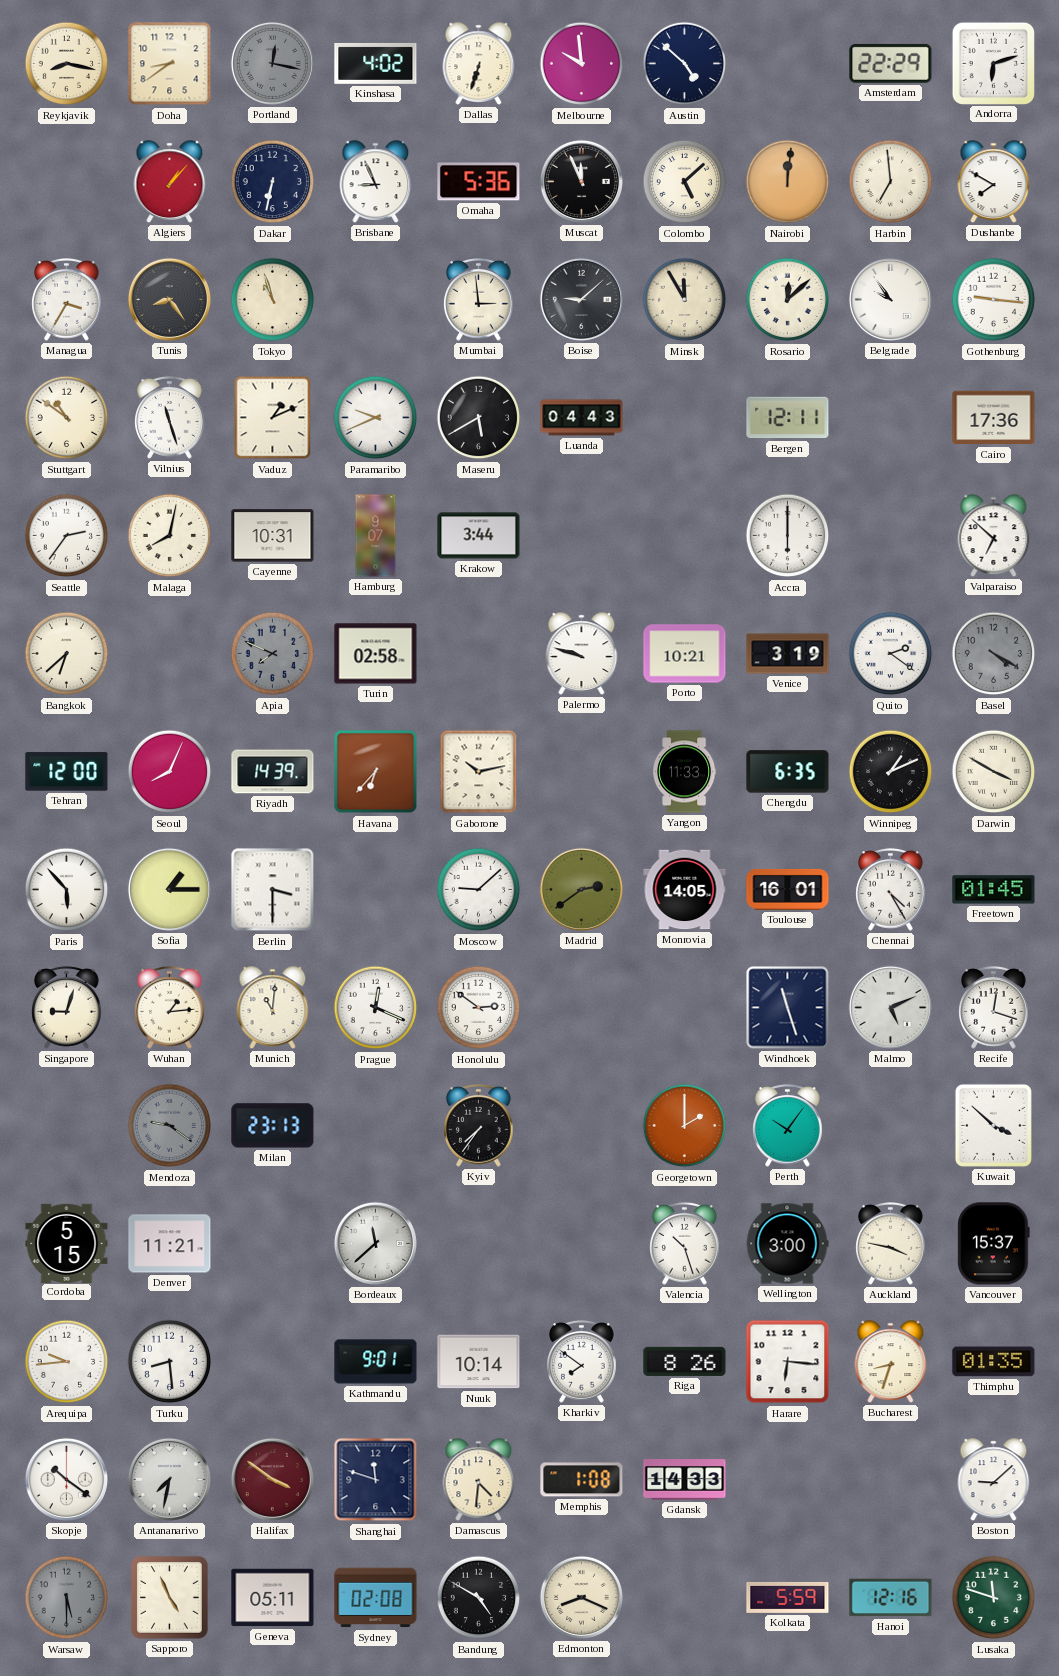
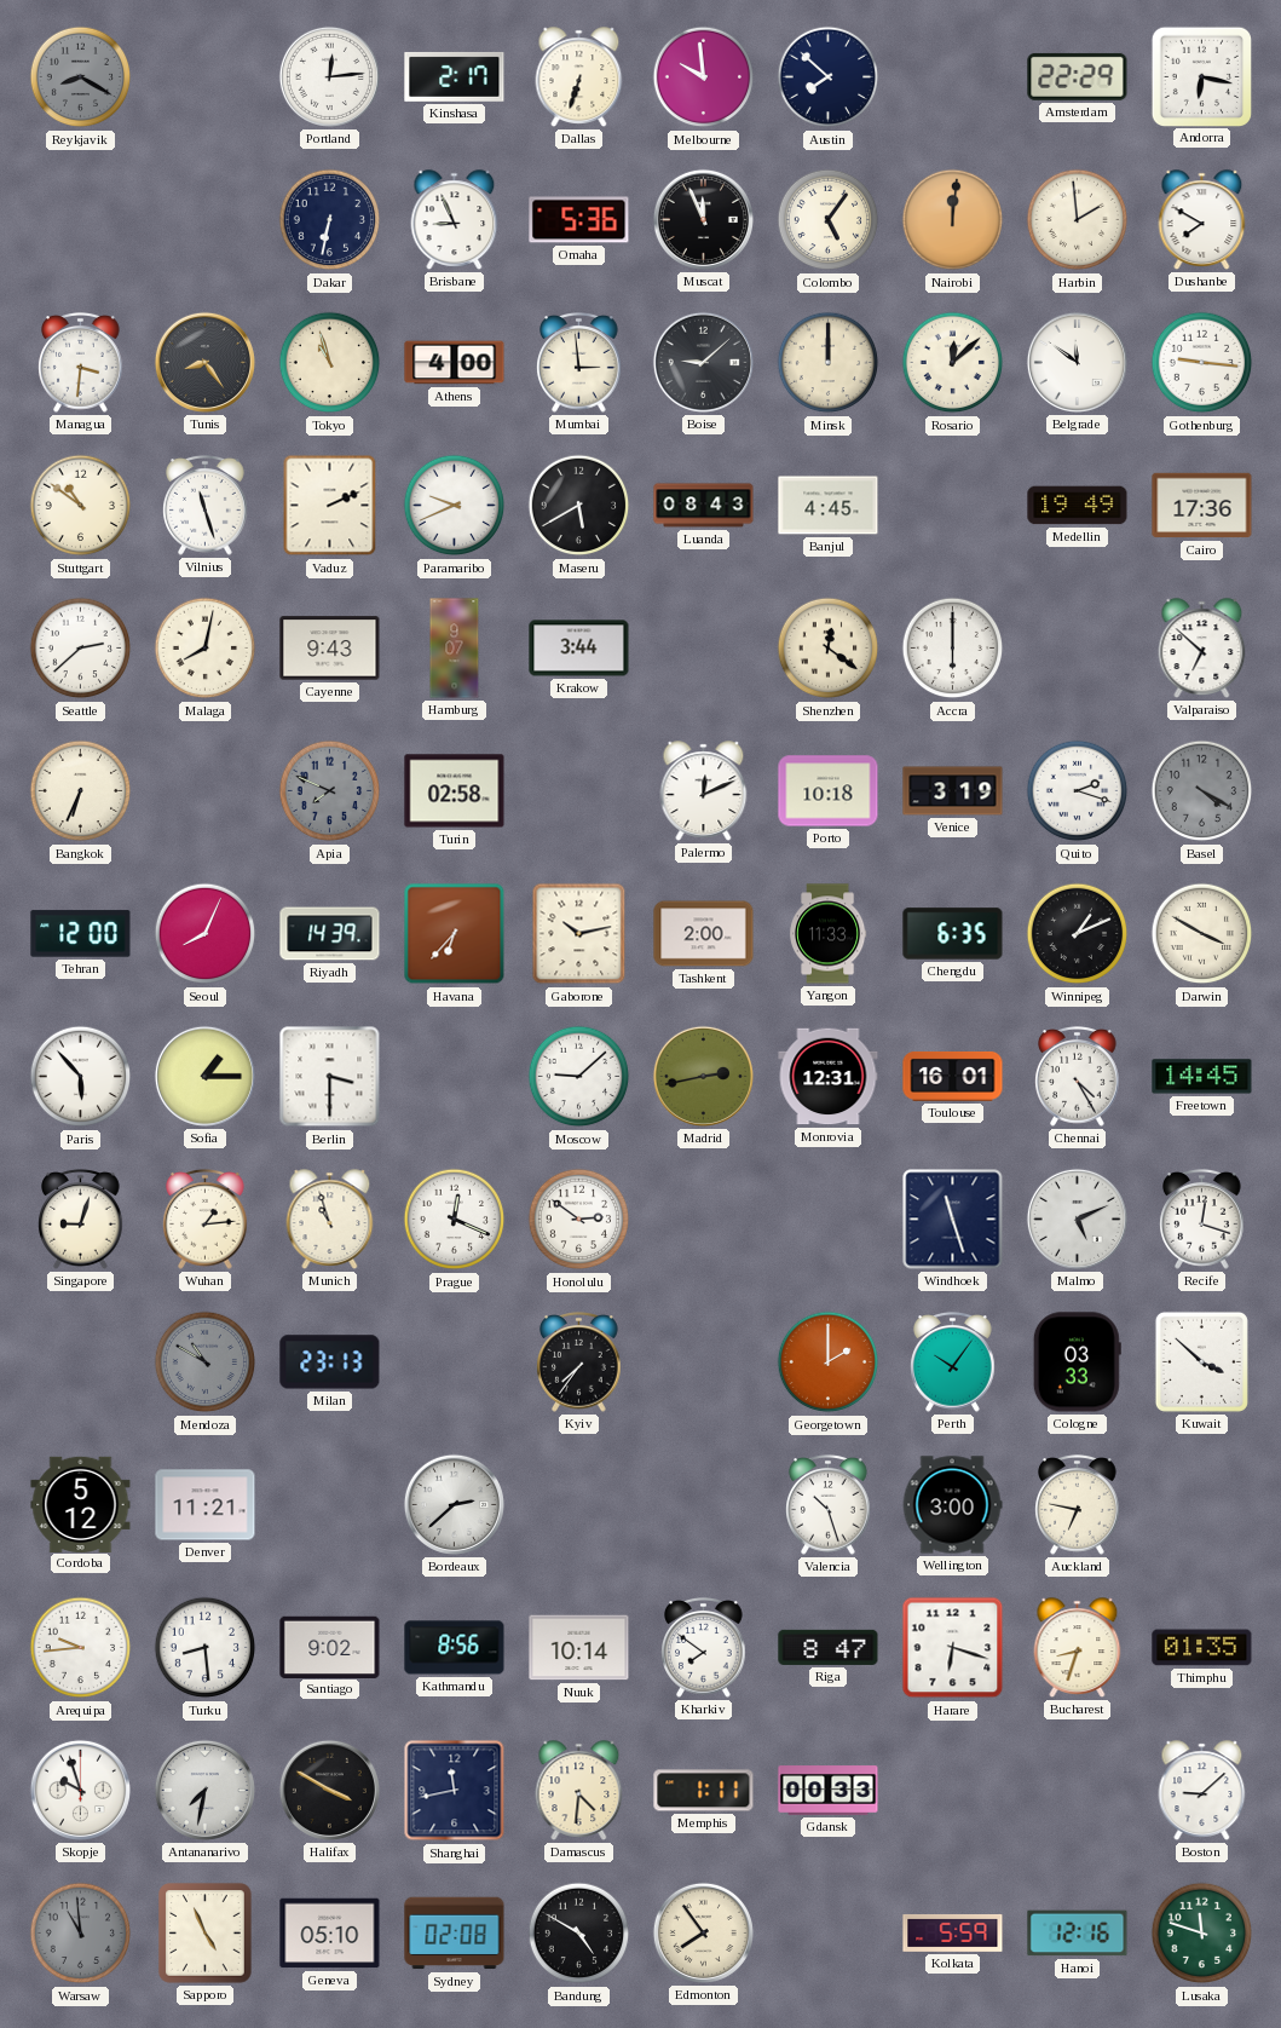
Reykjavik: 8:17 -> 8:20
Reykjavik dial: cream -> grey
Doha: 8:39 -> none
Portland: 12:17 -> 12:14
Portland dial: grey -> white
Kinshasa: 4:02 -> 2:17
Austin: 4:52 -> 7:52
Andorra: 6:12 -> 6:17
Algiers: 1:07 -> none
Colombo: 5:08 -> 5:06
Harbin: 6:59 -> 1:59
Managua: 3:35 -> 3:31
Athens: none -> 4:00
Minsk: 11:55 -> 12:00
Belgrade: 9:54 -> 11:51
Vaduz: 1:11 -> 2:11
Luanda: 04:43 -> 08:43
Banjul: none -> 4:45
Bergen: 12:11 -> none
Medellin: none -> 19:49
Seattle: 2:36 -> 2:38
Cayenne: 10:31 -> 9:43
Shenzhen: none -> 12:21
Bangkok: 6:38 -> 6:34
Palermo: 9:48 -> 12:11
Porto: 10:21 -> 10:18
Quito: 2:21 -> 2:18
Tashkent: none -> 2:00
Madrid: 2:39 -> 2:43
Monrovia: 14:05 -> 12:31
Freetown: 01:45 -> 14:45
Munich: 11:01 -> 10:57
Mendoza: 9:21 -> 10:50
Cologne: none -> 03:33
Cordoba: 5:15 -> 5:12
Bordeaux: 11:38 -> 2:38
Auckland: 3:47 -> 6:47
Vancouver: 15:37 -> none
Santiago: none -> 9:02
Kathmandu: 9:01 -> 8:56
Riga: 8:26 -> 8:47
Harare: 6:16 -> 6:18
Skopje: 10:21 -> 9:57
Halifax: 3:51 -> 3:50
Halifax dial: burgundy -> black
Shanghai: 11:48 -> 11:43
Memphis: 1:08 -> 1:11
Gdansk: 14:33 -> 00:33
Warsaw: 5:30 -> 10:59
Geneva: 05:11 -> 05:10
Edmonton: 8:19 -> 7:54
